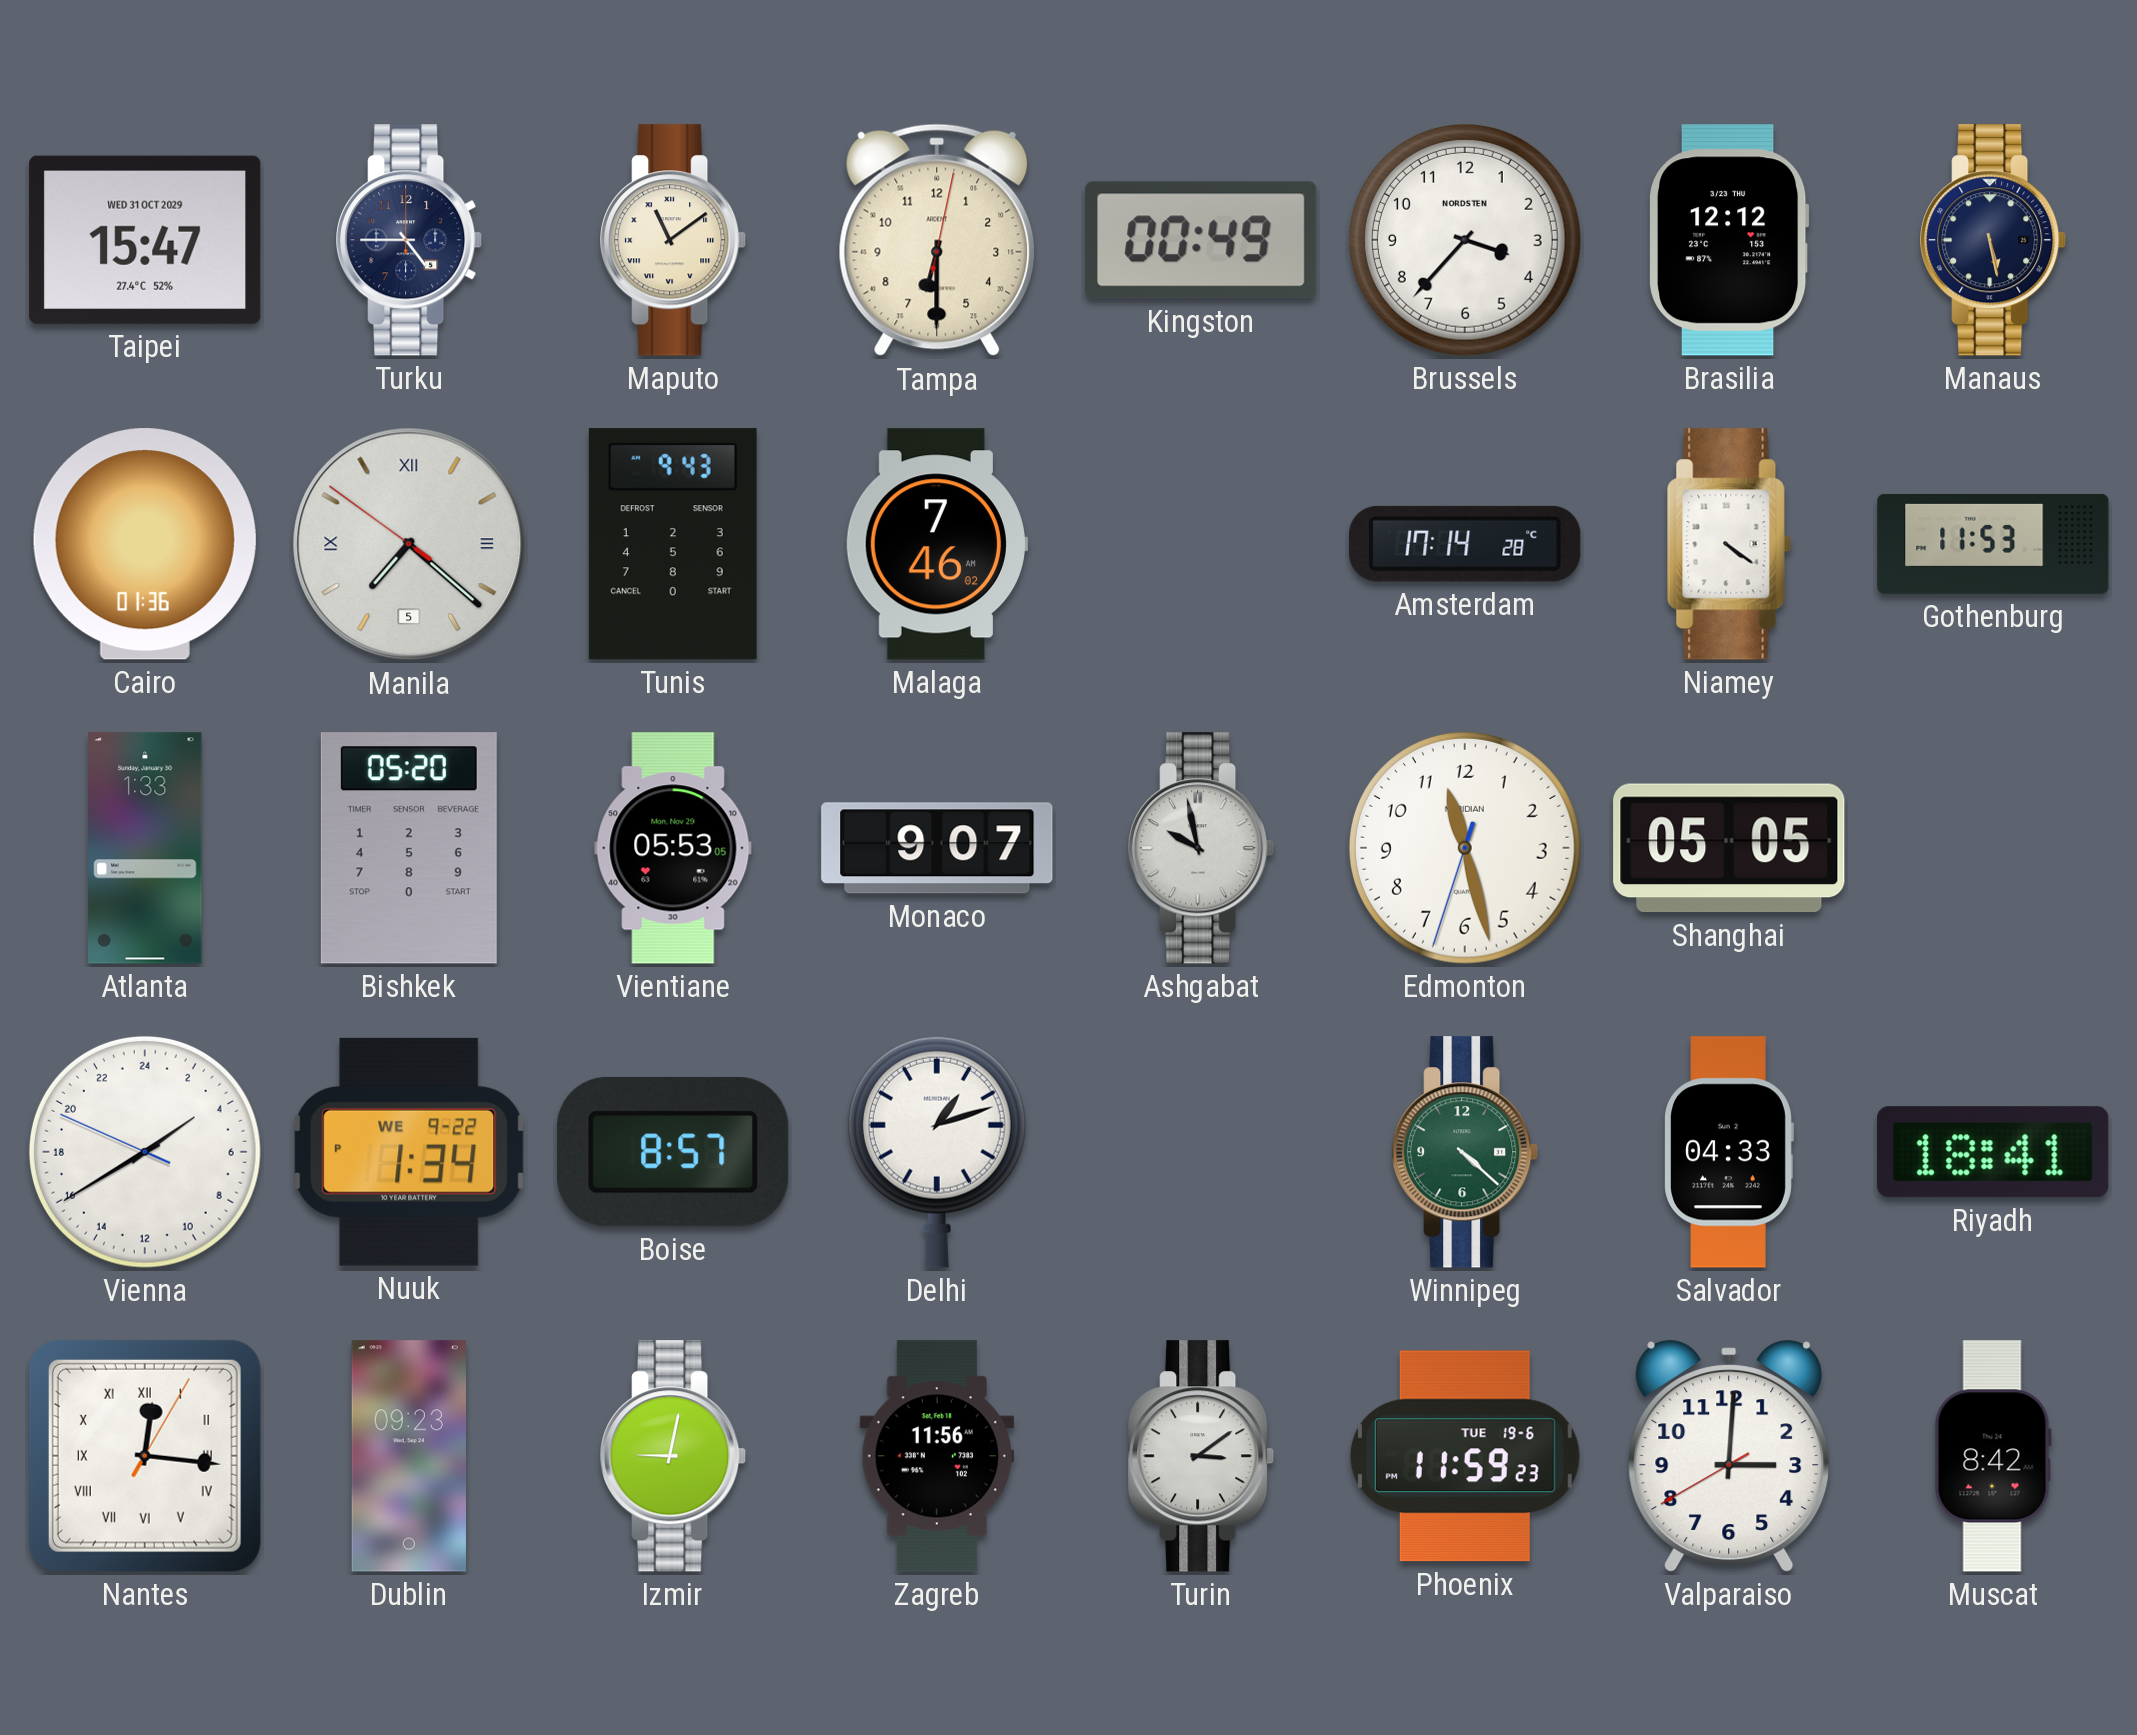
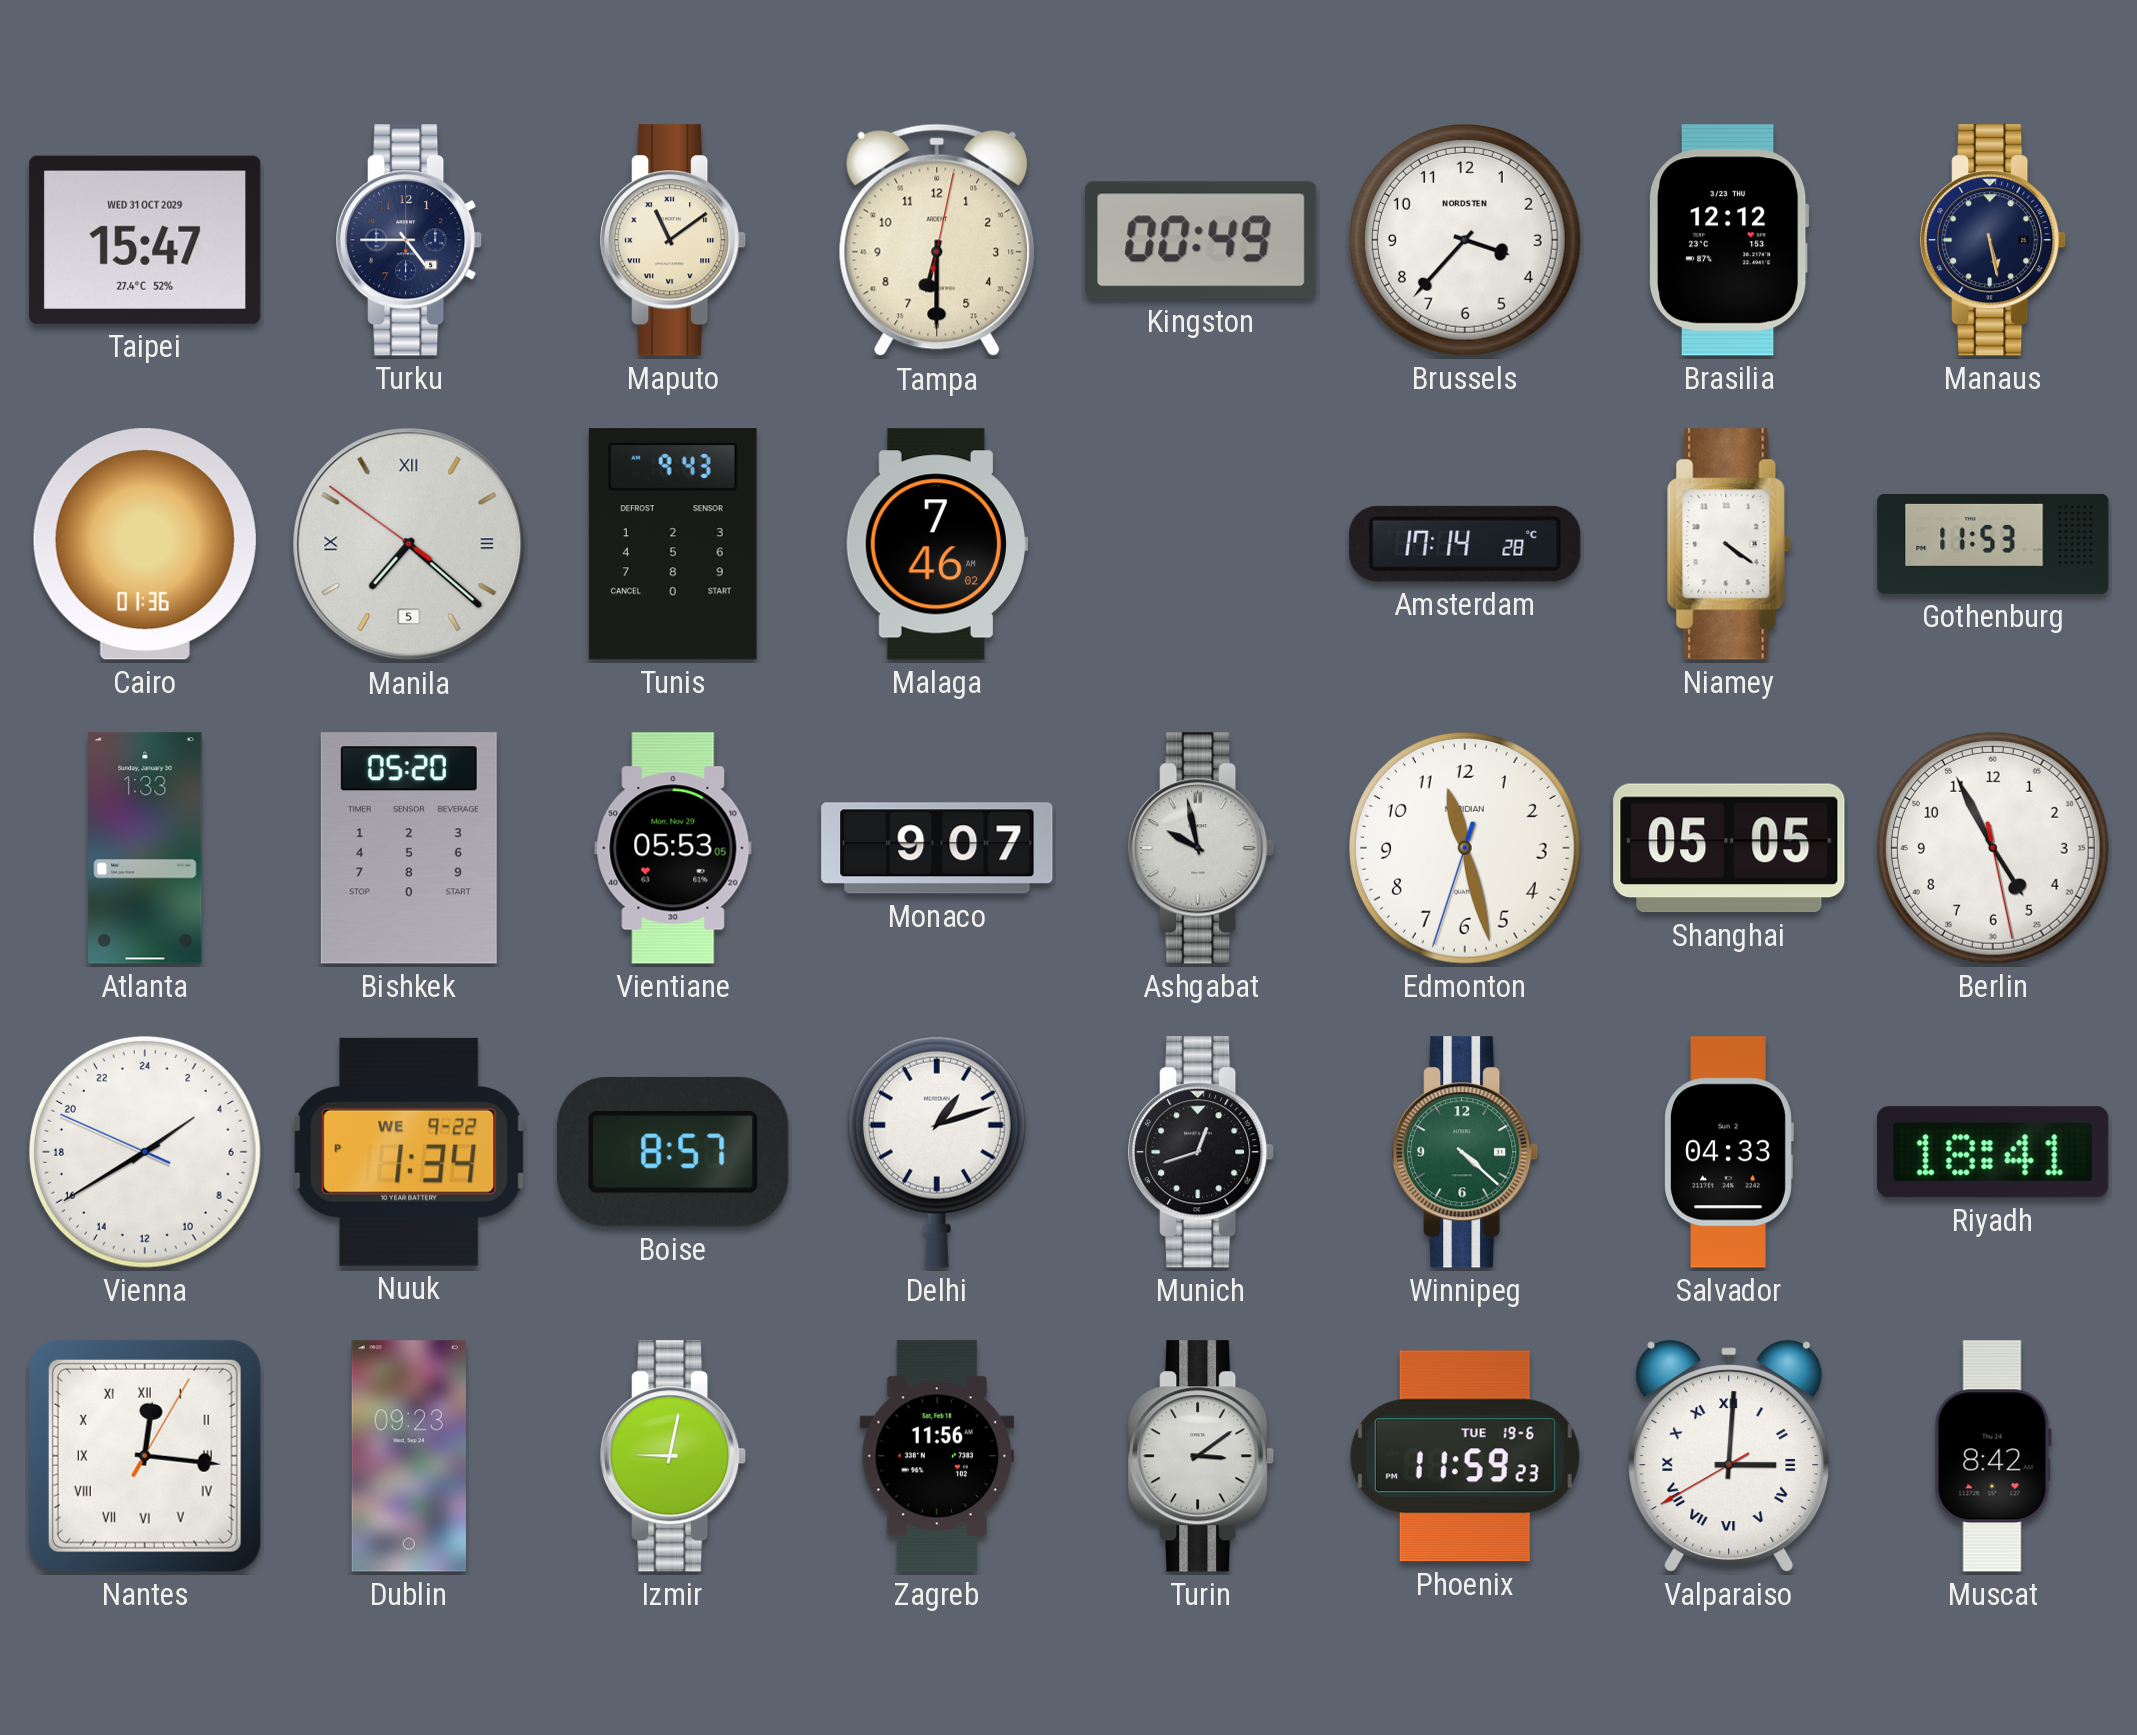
Berlin: none -> 4:55
Munich: none -> 12:42
Valparaiso numerals: Arabic -> Roman
